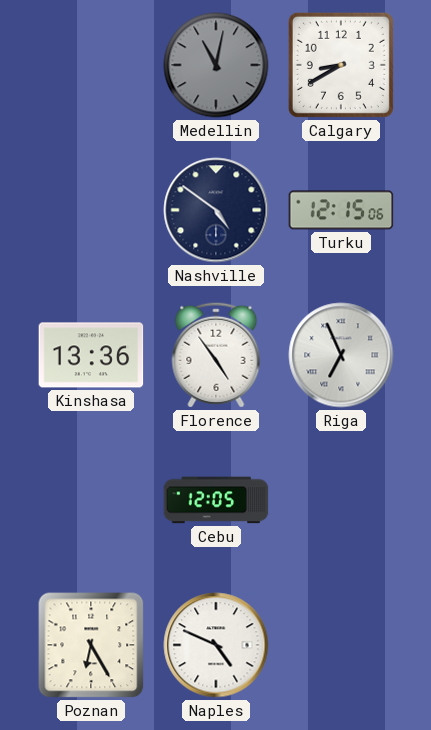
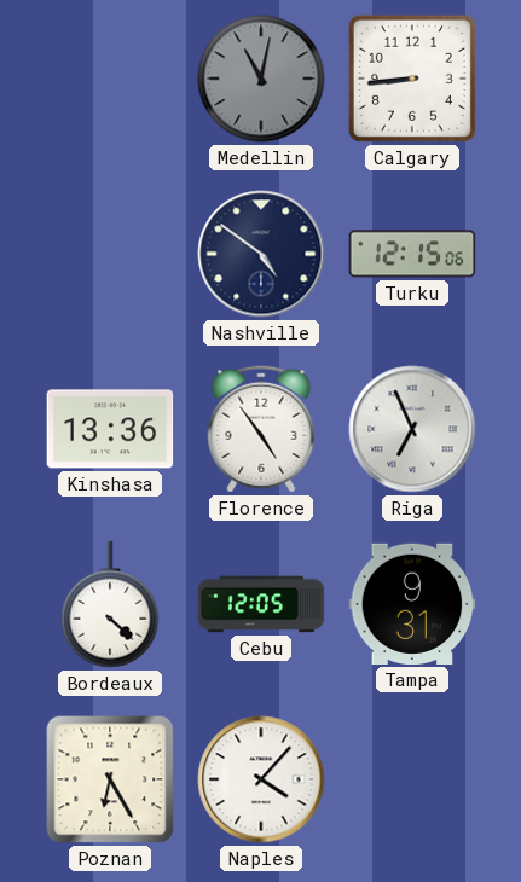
Calgary: 8:40 -> 8:44
Bordeaux: none -> 4:22
Tampa: none -> 9:31
Naples: 4:49 -> 4:07
